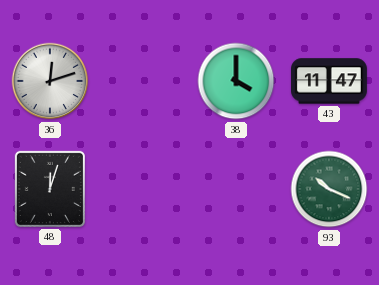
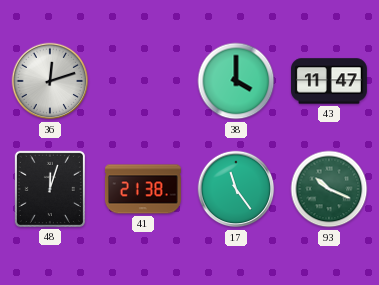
41: none -> 21:38
17: none -> 11:24
